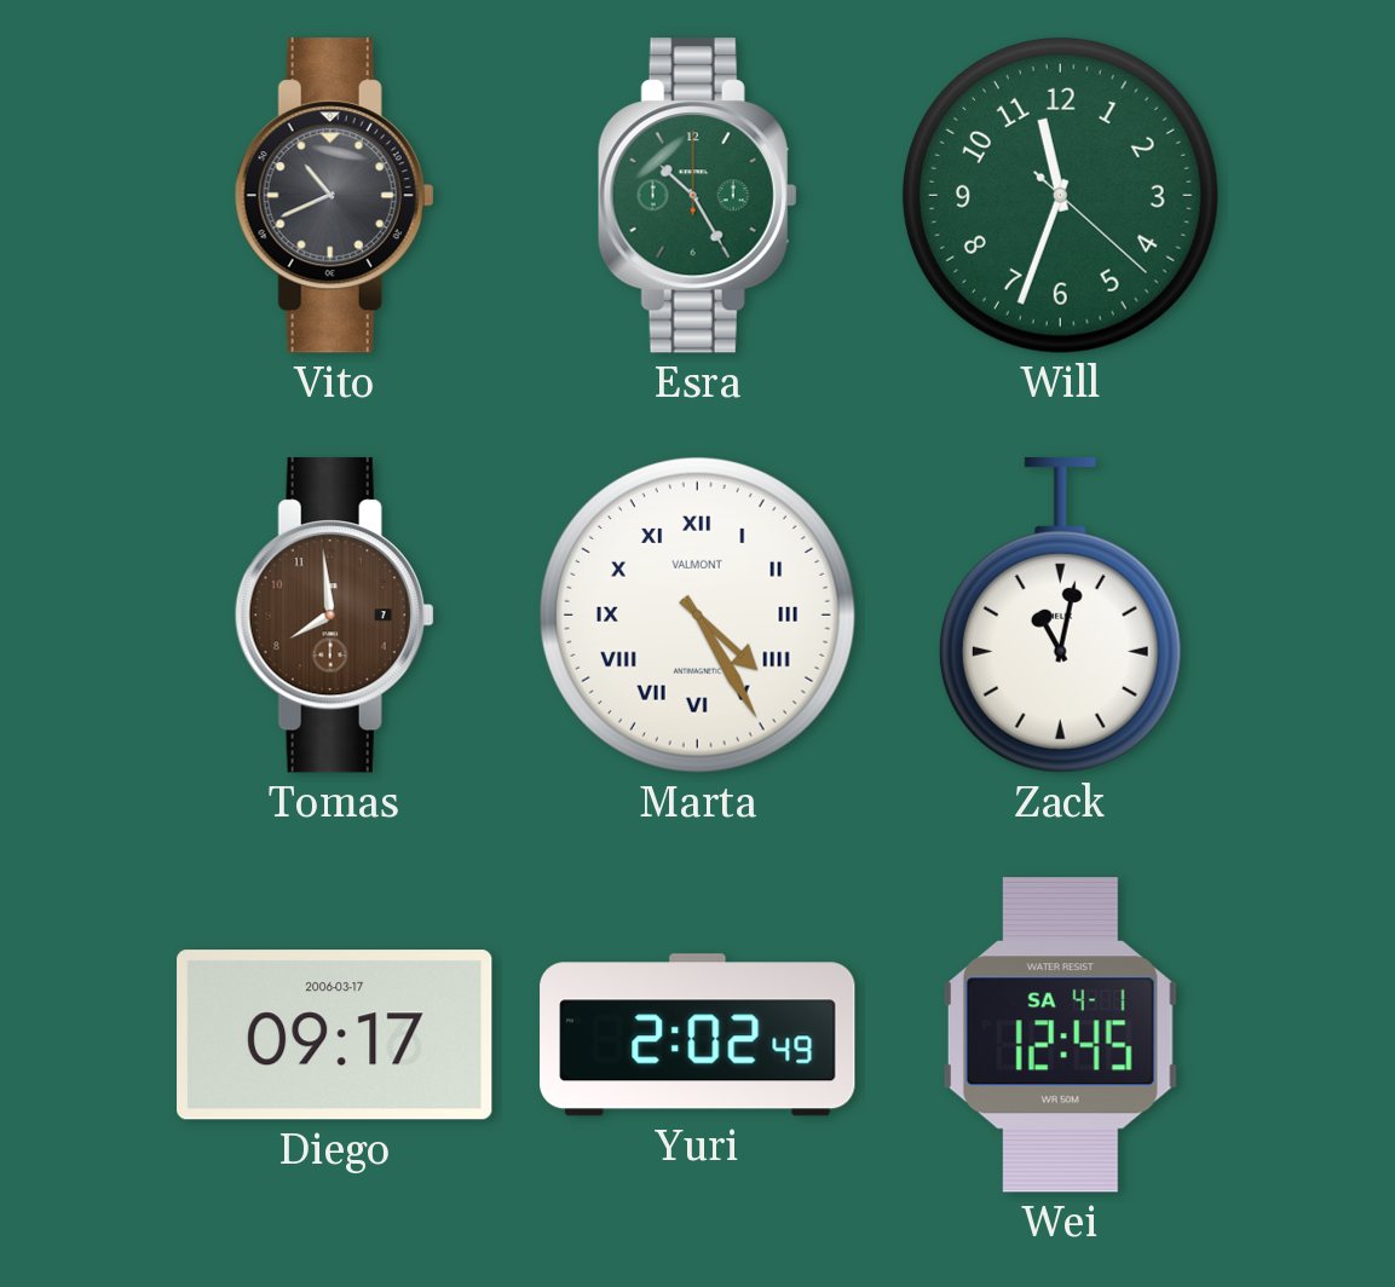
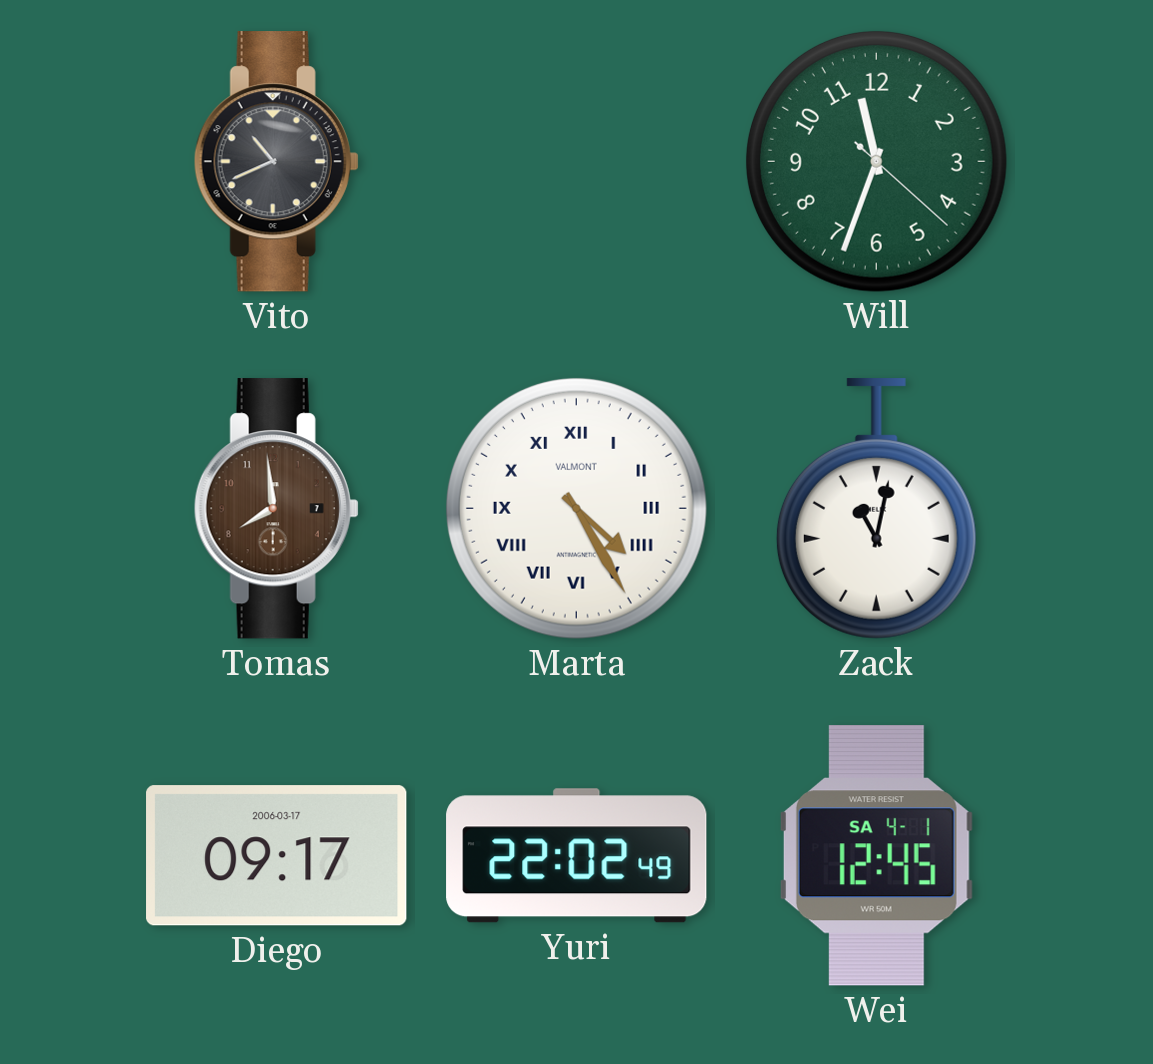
Esra: 10:25 -> none
Yuri: 2:02 -> 22:02
